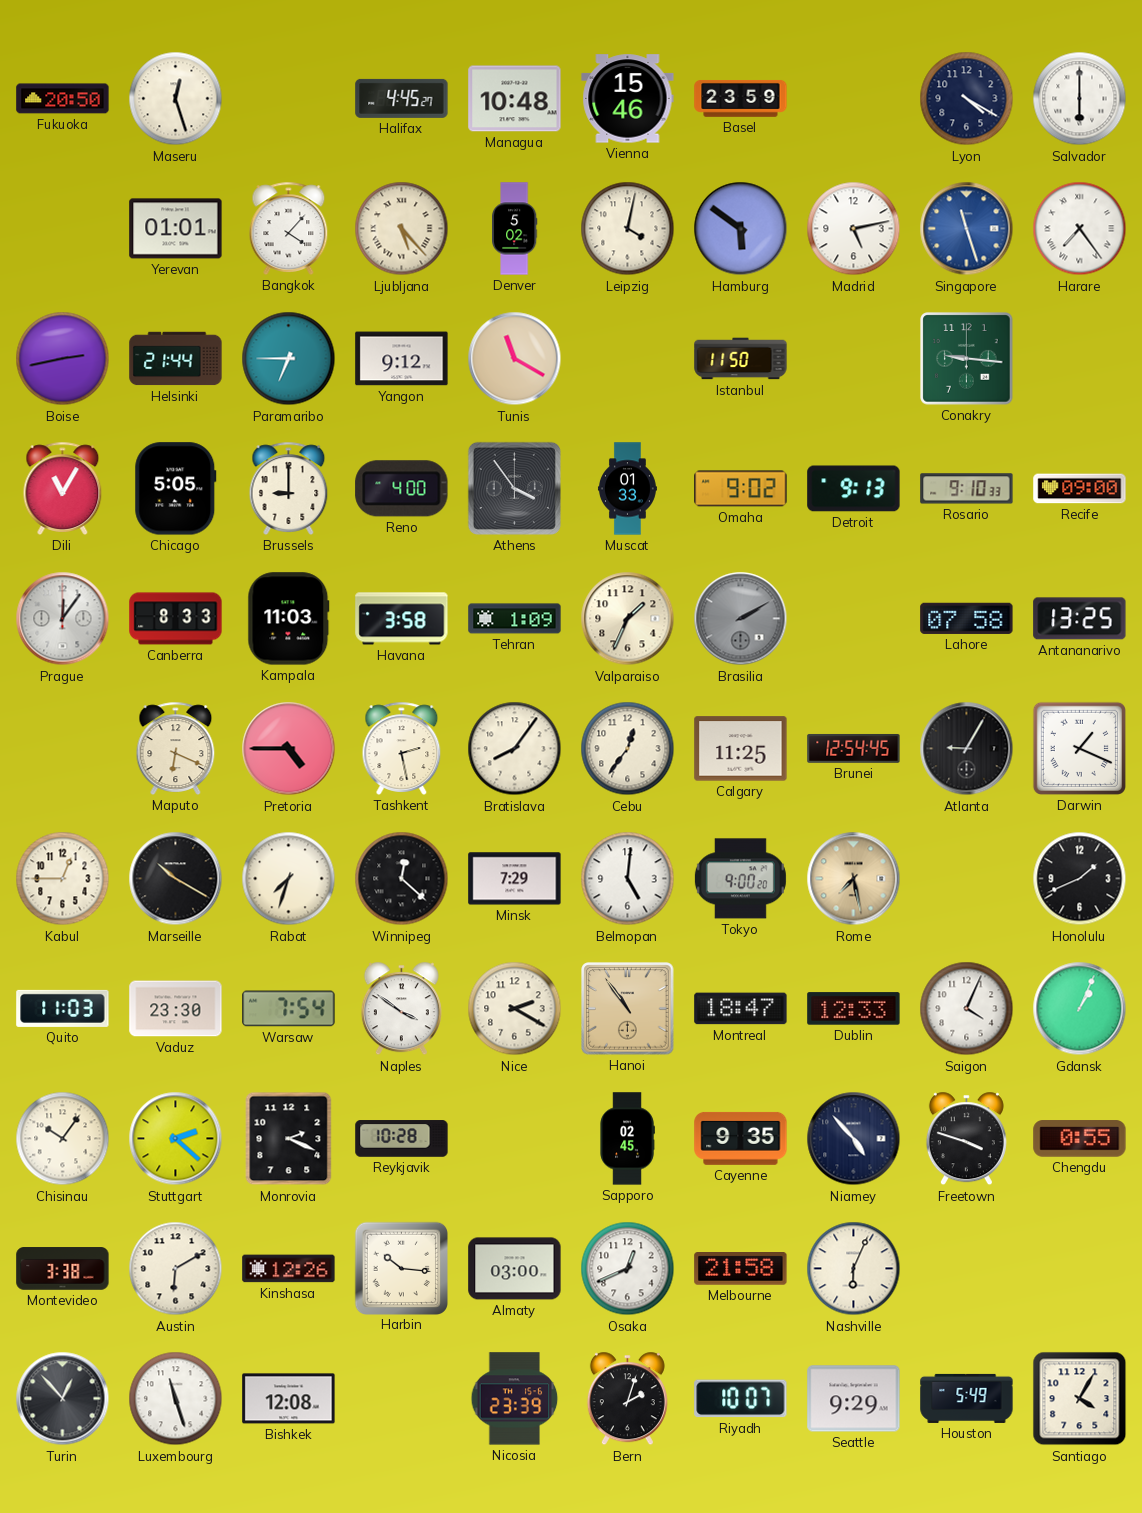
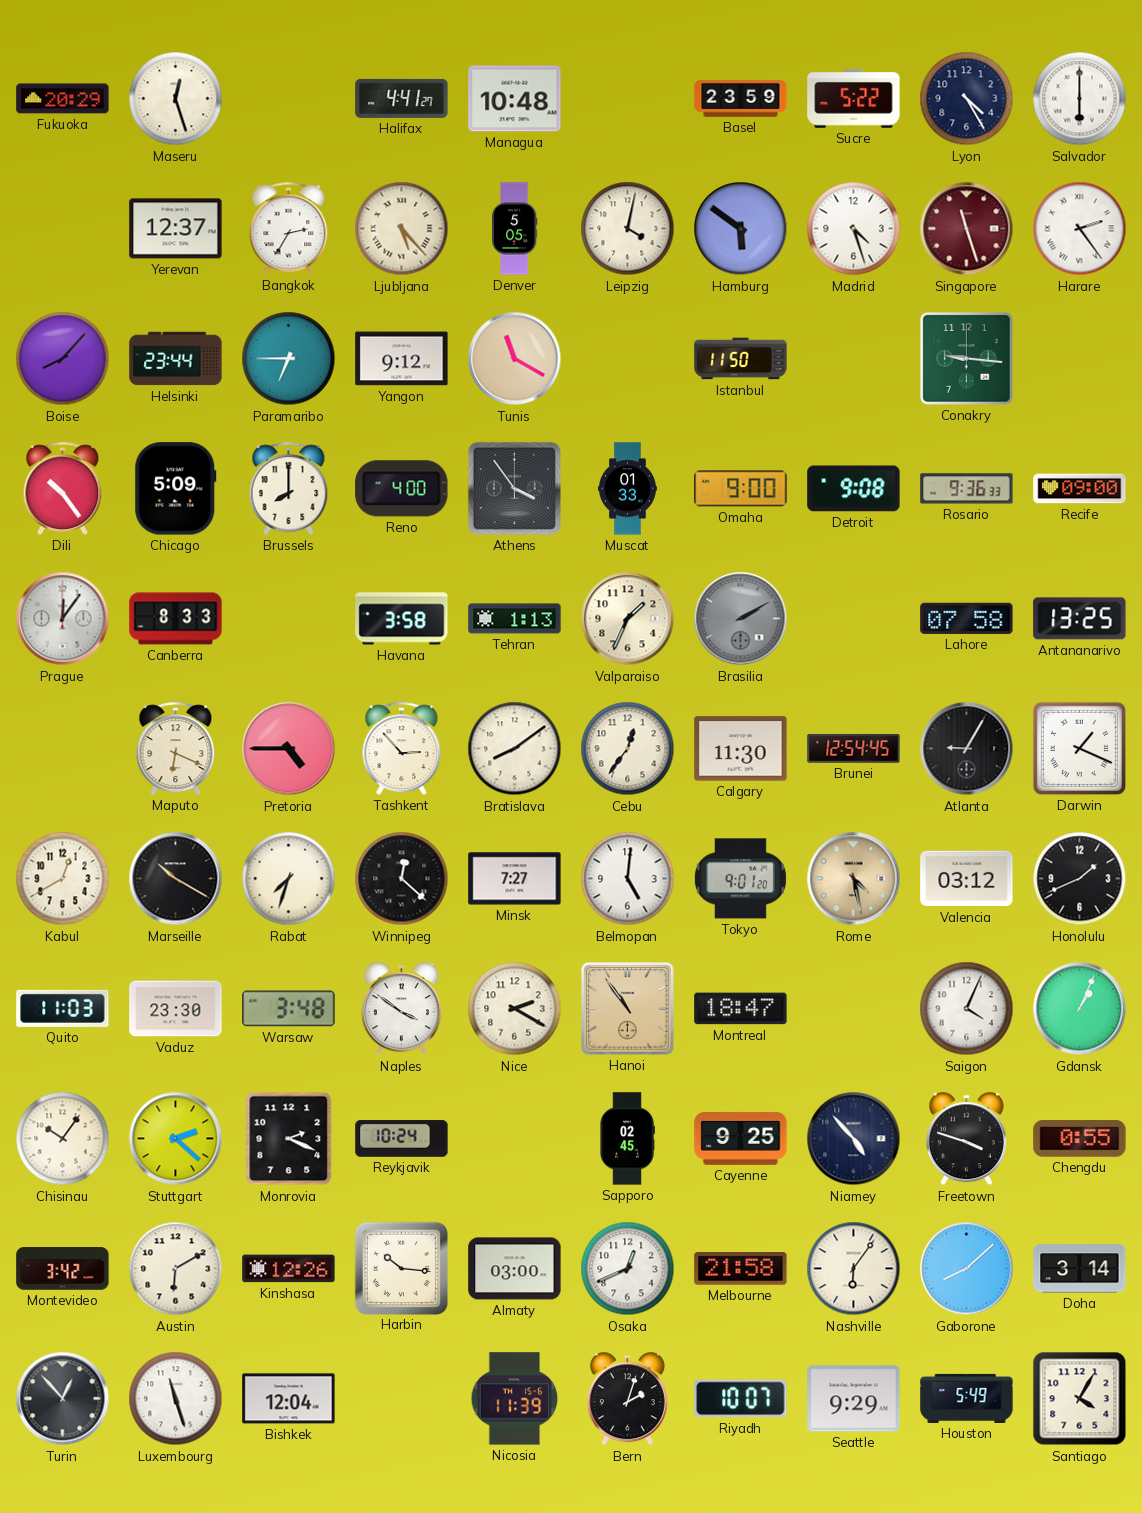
Fukuoka: 20:50 -> 20:29
Halifax: 4:45 -> 4:41
Vienna: 15:46 -> none
Sucre: none -> 5:22
Lyon: 4:20 -> 4:25
Yerevan: 01:01 -> 12:37
Bangkok: 4:07 -> 2:35
Denver: 5:02 -> 5:05
Madrid: 5:13 -> 4:27
Singapore dial: blue -> burgundy
Harare: 7:24 -> 2:24
Boise: 2:43 -> 8:07
Helsinki: 21:44 -> 23:44
Dili: 11:05 -> 10:24
Chicago: 5:05 -> 5:09
Brussels: 9:00 -> 8:00
Omaha: 9:02 -> 9:00
Detroit: 9:13 -> 9:08
Rosario: 9:10 -> 9:36
Kampala: 11:03 -> none
Tehran: 1:09 -> 1:13
Tashkent: 2:28 -> 2:53
Bratislava: 8:06 -> 8:09
Calgary: 11:25 -> 11:30
Kabul: 12:45 -> 12:40
Minsk: 7:29 -> 7:27
Tokyo: 9:00 -> 9:01
Rome: 7:28 -> 4:28
Valencia: none -> 03:12
Warsaw: 7:54 -> 3:48
Dublin: 12:33 -> none
Reykjavik: 10:28 -> 10:24
Cayenne: 9:35 -> 9:25
Montevideo: 3:38 -> 3:42
Nashville: 6:04 -> 6:06
Gaborone: none -> 8:08
Doha: none -> 3:14
Bishkek: 12:08 -> 12:04
Nicosia: 23:39 -> 11:39
